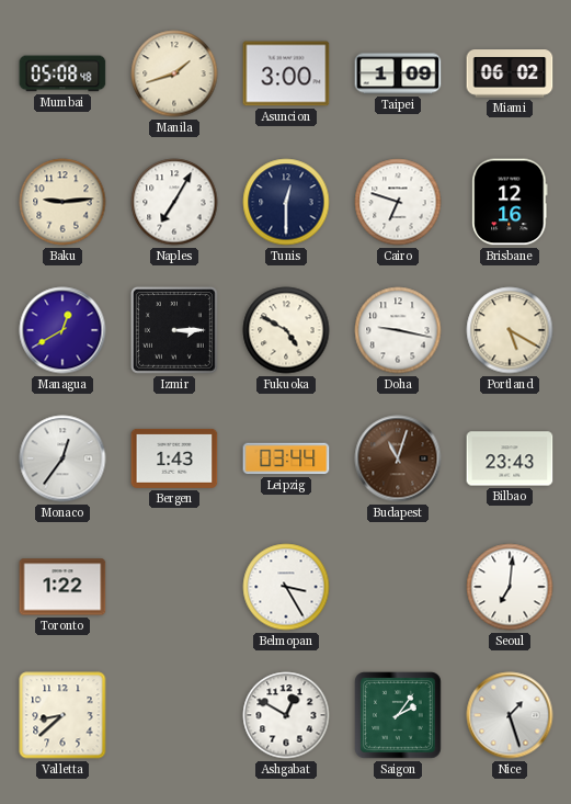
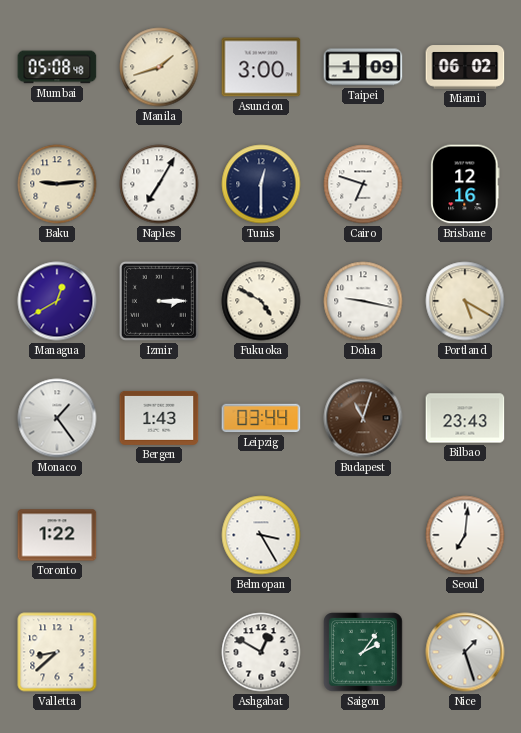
Monaco: 12:36 -> 1:24
